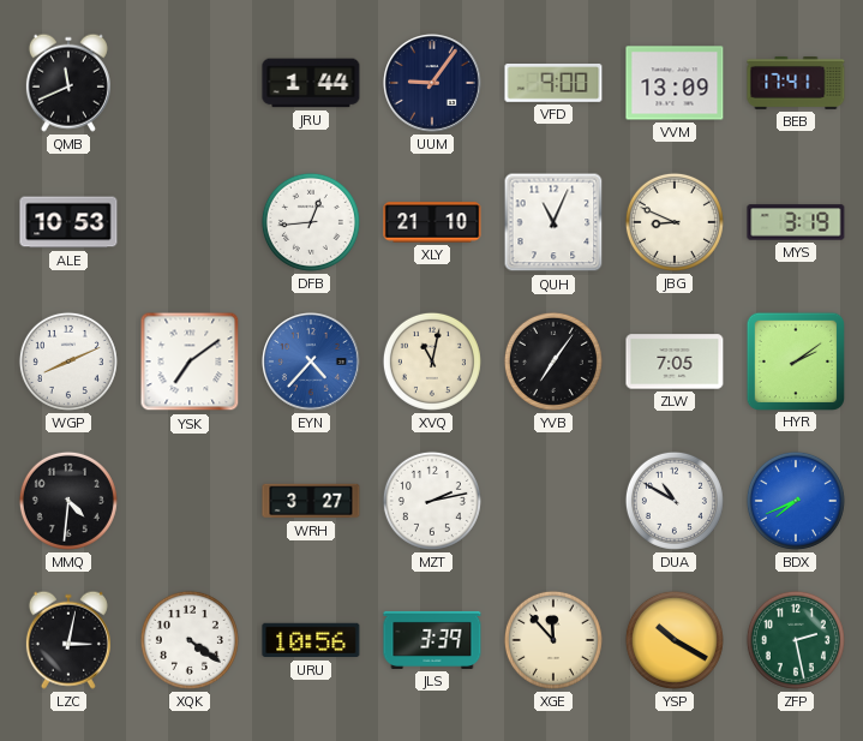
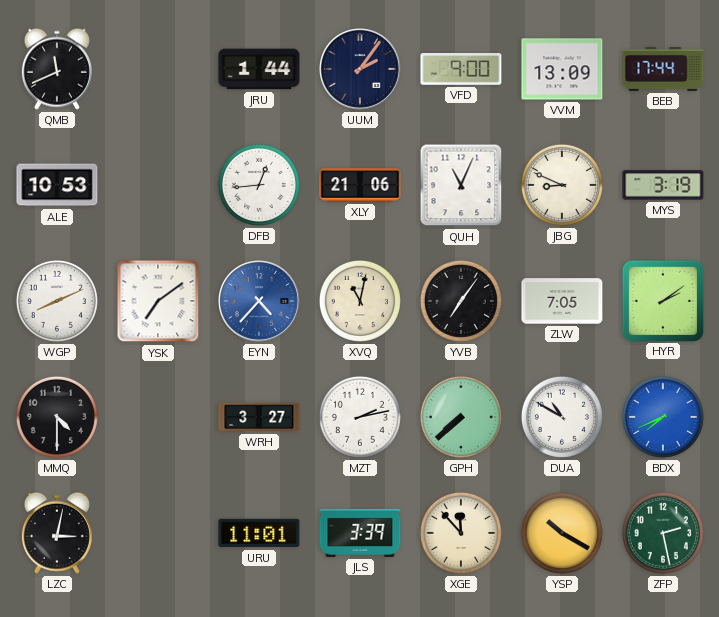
UUM: 9:06 -> 2:06
BEB: 17:41 -> 17:44
XLY: 21:10 -> 21:06
MMQ: 4:31 -> 4:30
GPH: none -> 7:38
XQK: 4:21 -> none
URU: 10:56 -> 11:01
